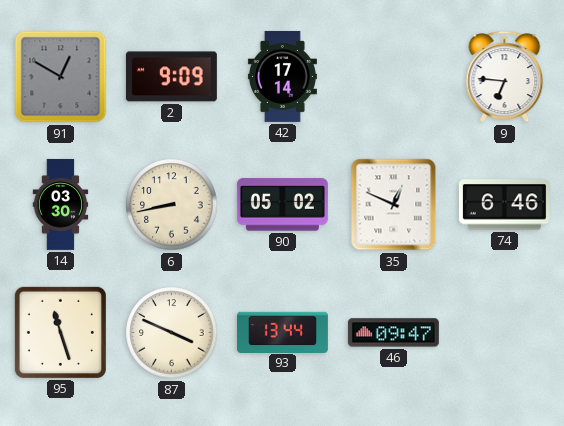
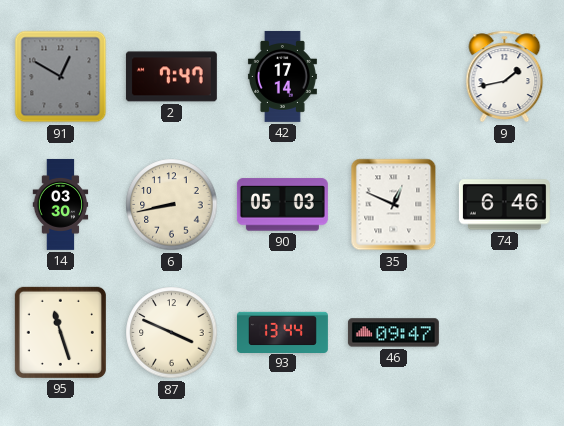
2: 9:09 -> 7:47
9: 6:46 -> 1:43
90: 05:02 -> 05:03
